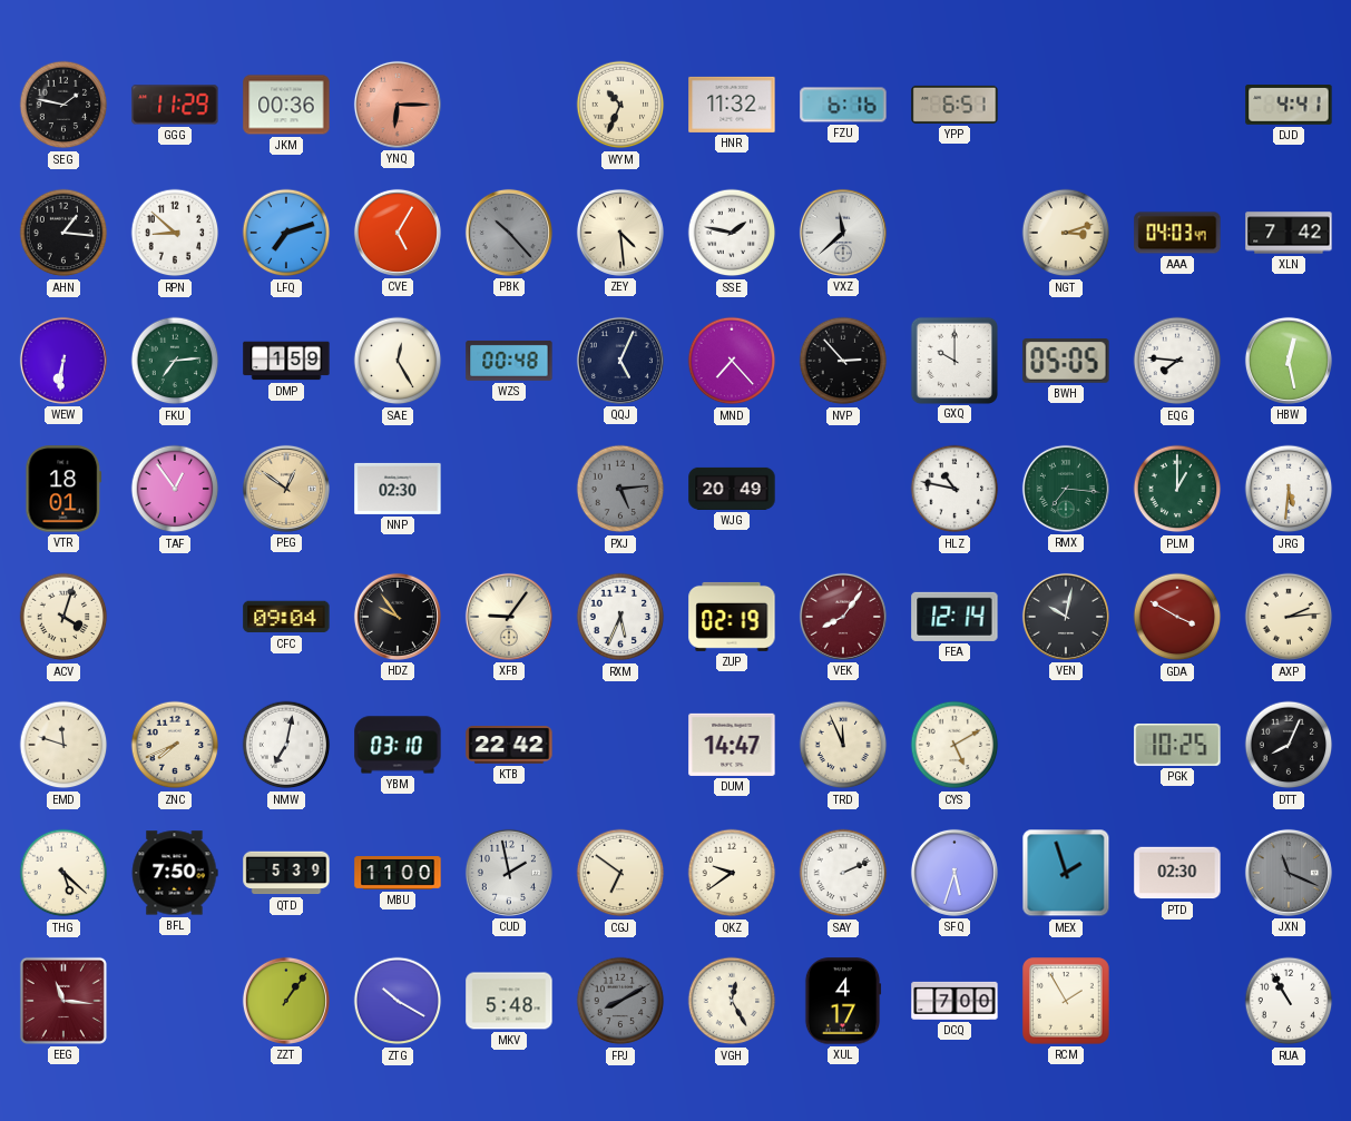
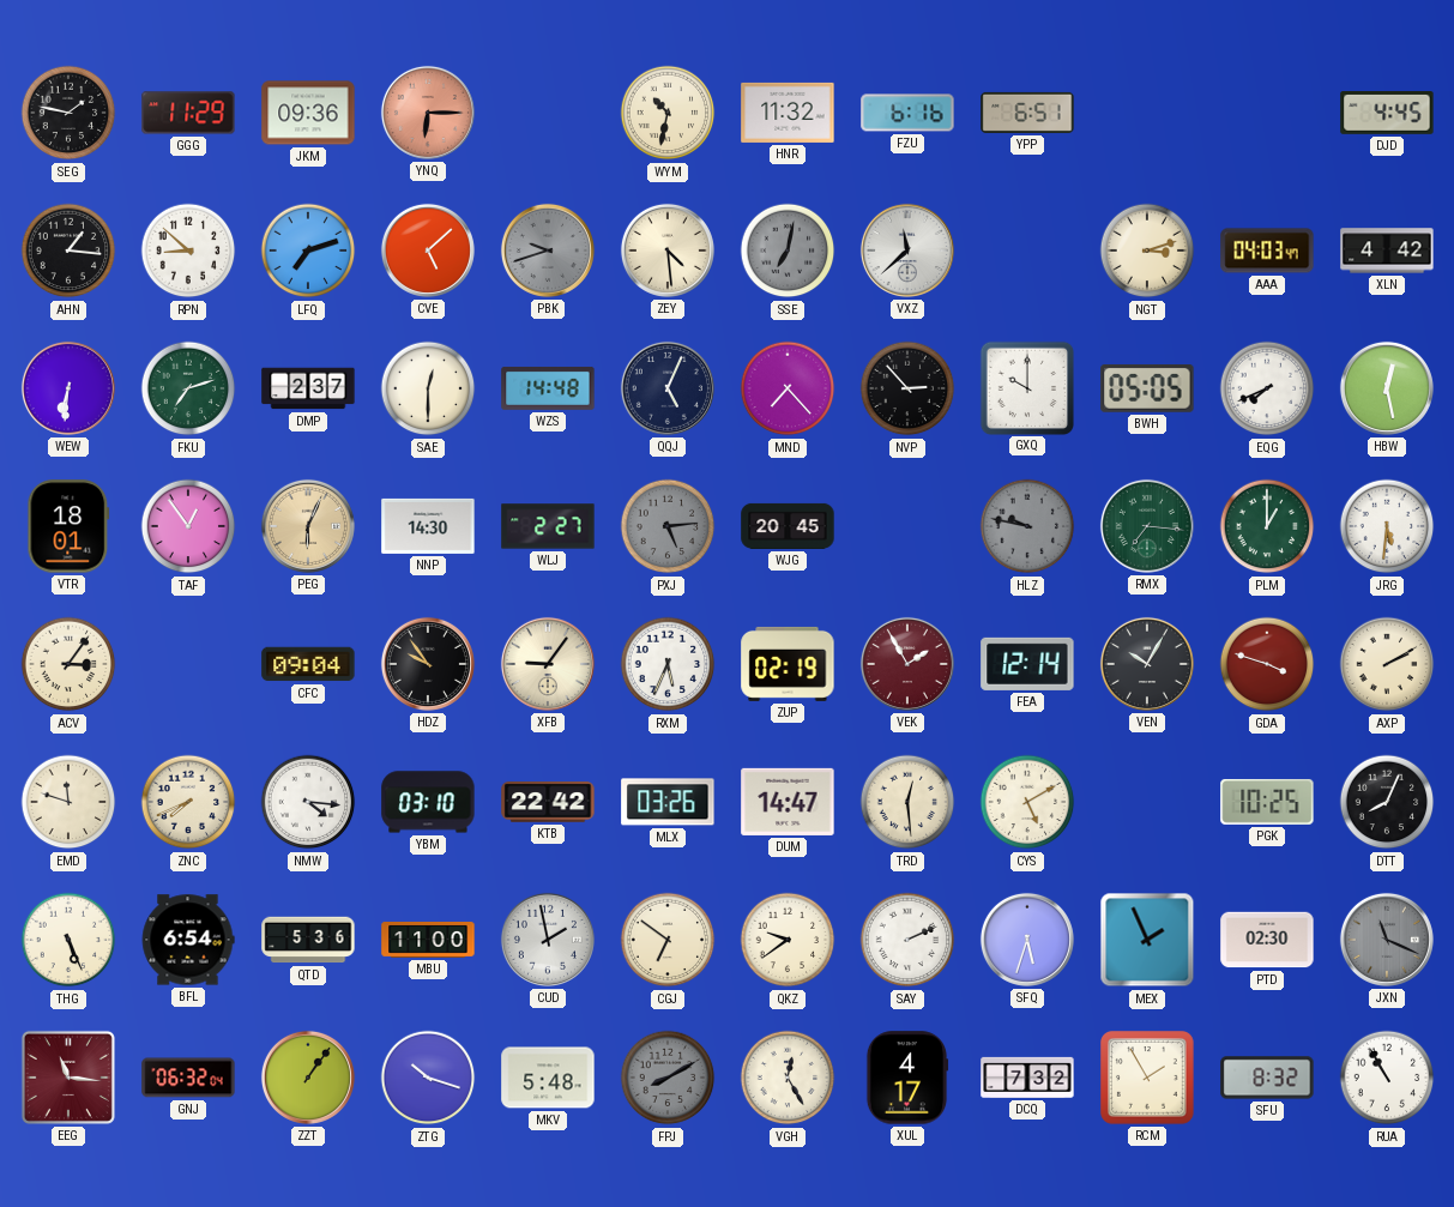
JKM: 00:36 -> 09:36
WYM: 10:34 -> 10:32
DJD: 4:41 -> 4:45
CVE: 5:05 -> 5:08
PBK: 10:23 -> 9:42
SSE: 1:47 -> 7:02
SSE dial: white -> grey
XLN: 7:42 -> 4:42
FKU: 7:14 -> 7:12
DMP: 1:59 -> 2:37
SAE: 12:25 -> 12:30
WZS: 00:48 -> 14:48
EQG: 7:46 -> 7:41
PEG: 12:51 -> 6:04
NNP: 02:30 -> 14:30
WLJ: none -> 2:27
WJG: 20:49 -> 20:45
HLZ: 10:47 -> 9:47
HLZ dial: white -> grey
ACV: 4:03 -> 3:06
VEK: 8:06 -> 1:55
VEN: 10:02 -> 10:05
GDA: 3:50 -> 3:48
AXP: 2:14 -> 2:10
NMW: 7:02 -> 4:16
MLX: none -> 03:26
TRD: 11:56 -> 12:29
THG: 5:22 -> 5:26
BFL: 7:50 -> 6:54
QTD: 5:39 -> 5:36
MEX: 1:57 -> 1:56
GNJ: none -> 06:32
ZTG: 10:20 -> 10:18
DCQ: 7:00 -> 7:32
SFU: none -> 8:32
